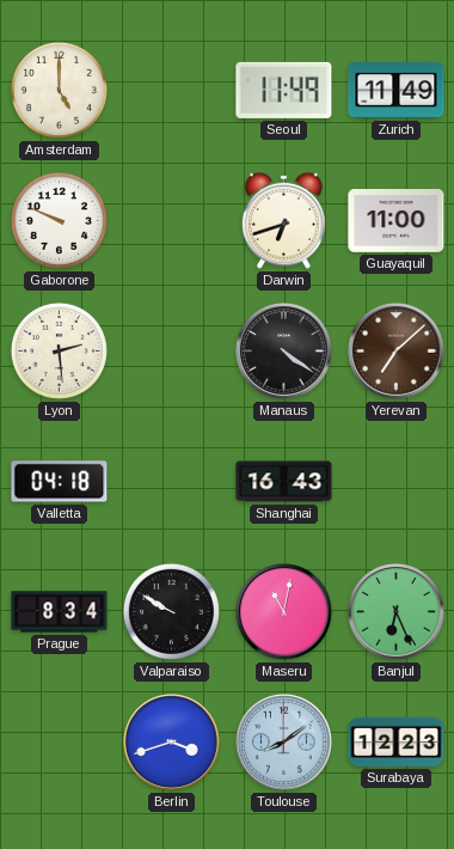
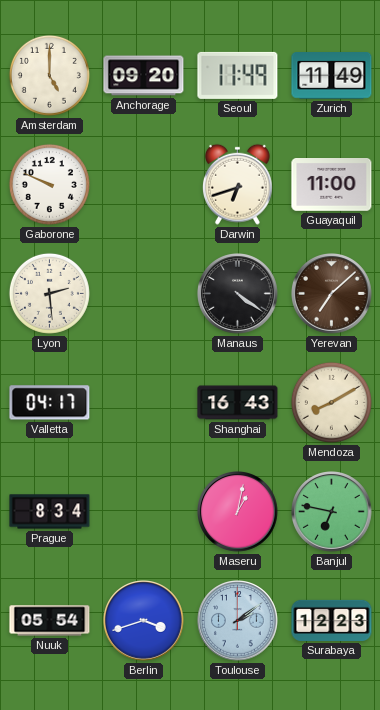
Anchorage: none -> 09:20
Valletta: 04:18 -> 04:17
Mendoza: none -> 8:10
Valparaiso: 9:50 -> none
Maseru: 11:02 -> 1:02
Banjul: 6:26 -> 6:47
Nuuk: none -> 05:54
Toulouse: 8:09 -> 2:09
